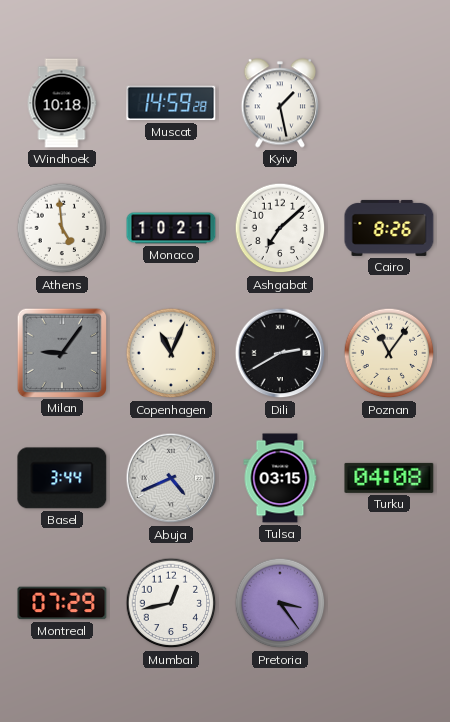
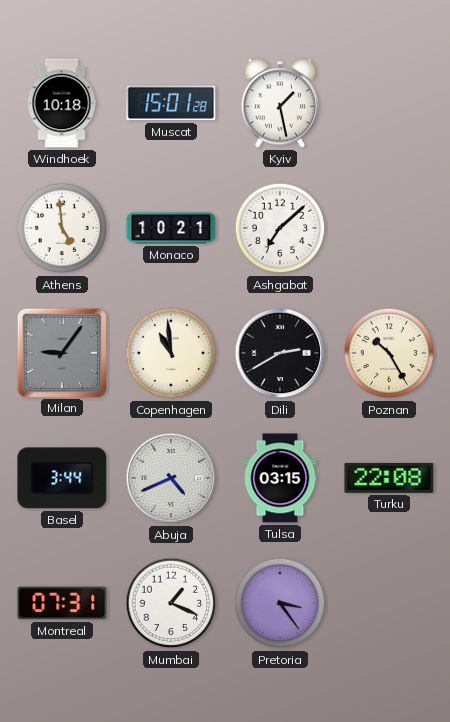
Muscat: 14:59 -> 15:01
Cairo: 8:26 -> none
Copenhagen: 11:04 -> 10:59
Poznan: 11:06 -> 10:25
Turku: 04:08 -> 22:08
Montreal: 07:29 -> 07:31
Mumbai: 12:43 -> 1:19
